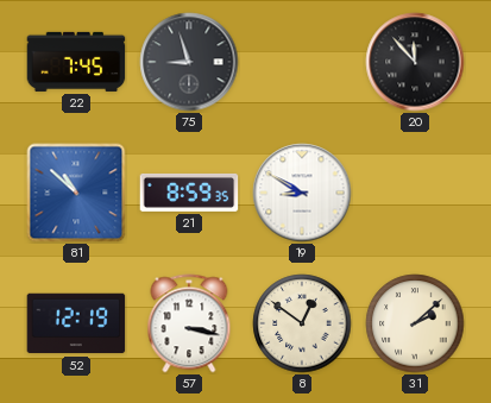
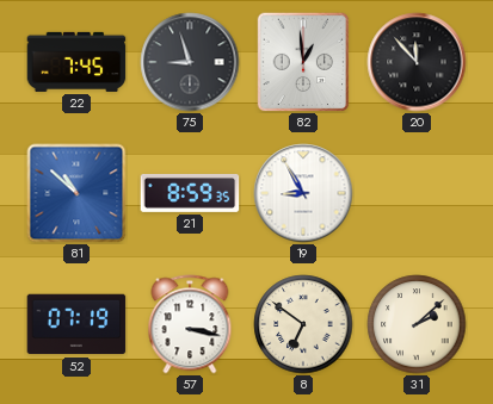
82: none -> 12:59
19: 8:50 -> 8:55
52: 12:19 -> 07:19
8: 12:51 -> 6:51
